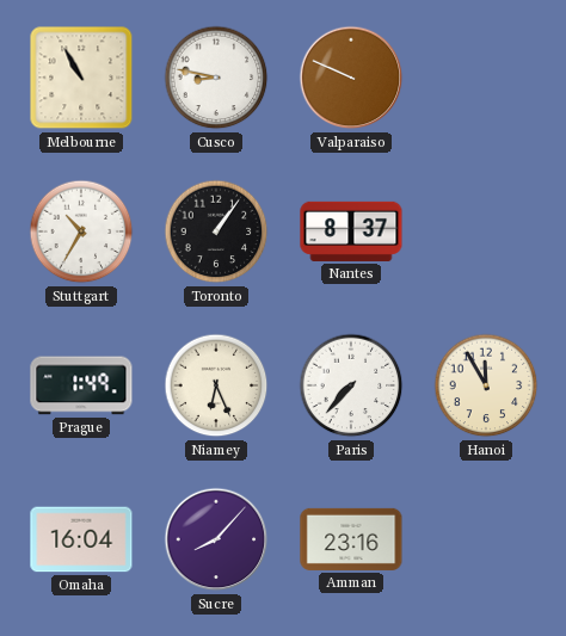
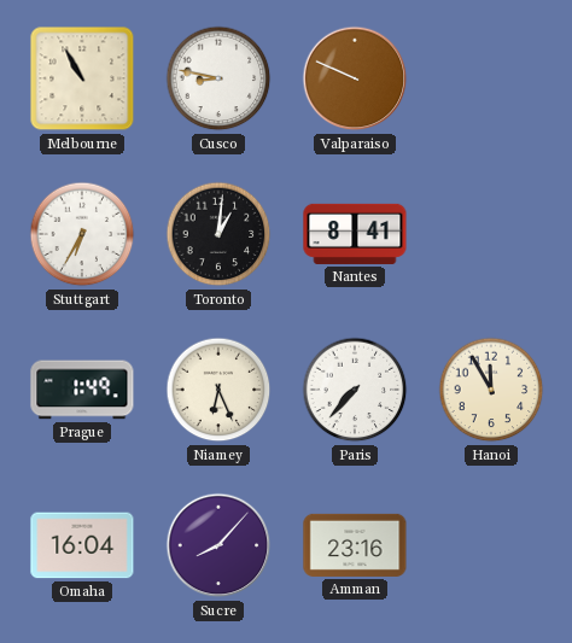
Stuttgart: 10:35 -> 6:35
Toronto: 1:06 -> 1:01
Nantes: 8:37 -> 8:41
